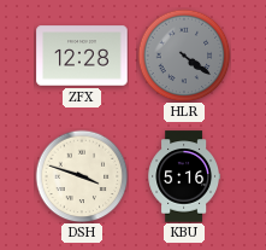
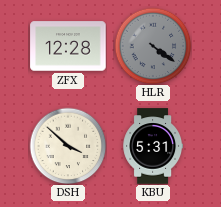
DSH: 3:48 -> 3:52
KBU: 5:16 -> 5:31
